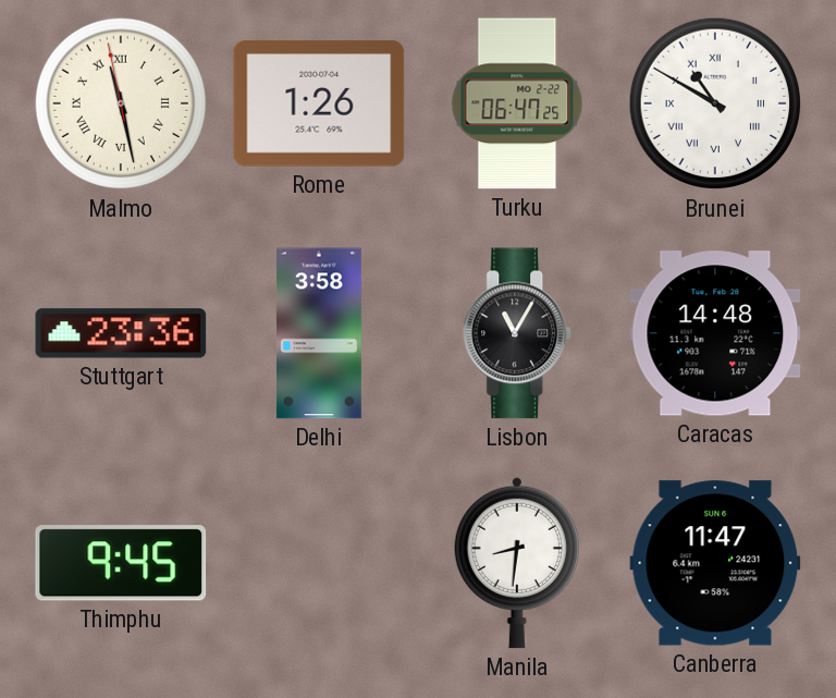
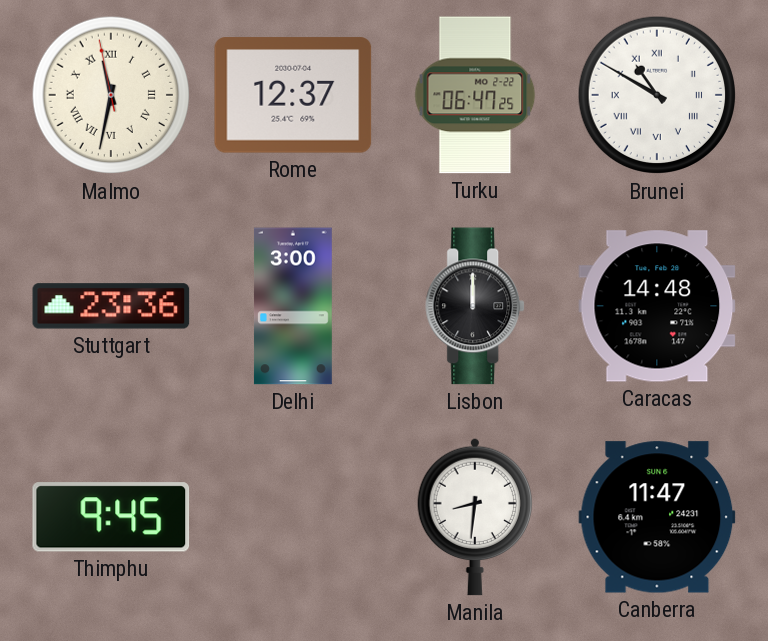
Malmo: 11:27 -> 11:31
Rome: 1:26 -> 12:37
Delhi: 3:58 -> 3:00
Lisbon: 11:05 -> 12:00
